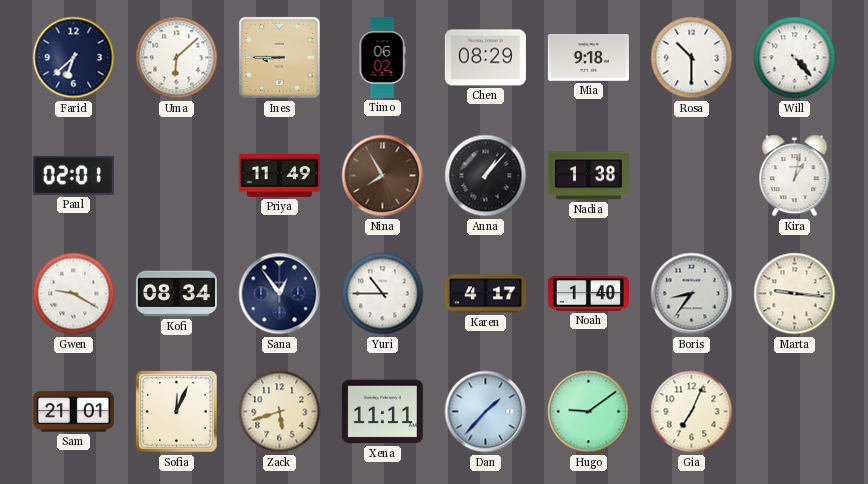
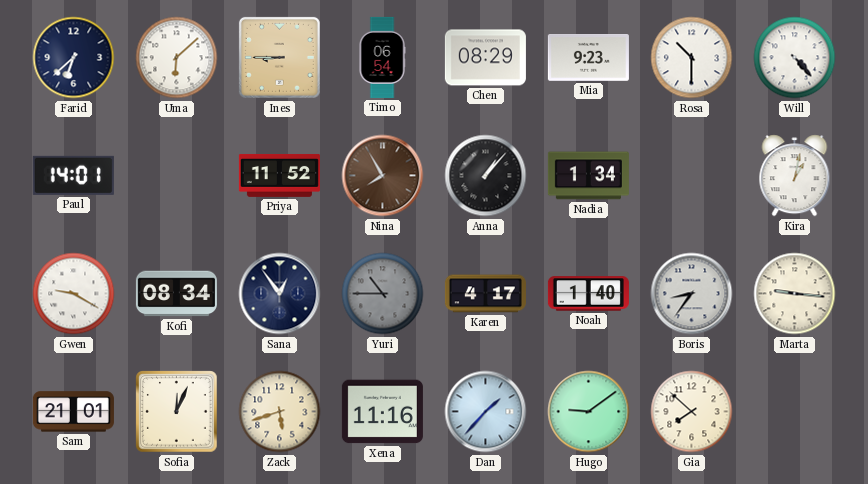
Timo: 06:02 -> 06:54
Mia: 9:18 -> 9:23
Paul: 02:01 -> 14:01
Priya: 11:49 -> 11:52
Nadia: 1:38 -> 1:34
Yuri dial: white -> grey
Xena: 11:11 -> 11:16
Gia: 7:04 -> 7:52
